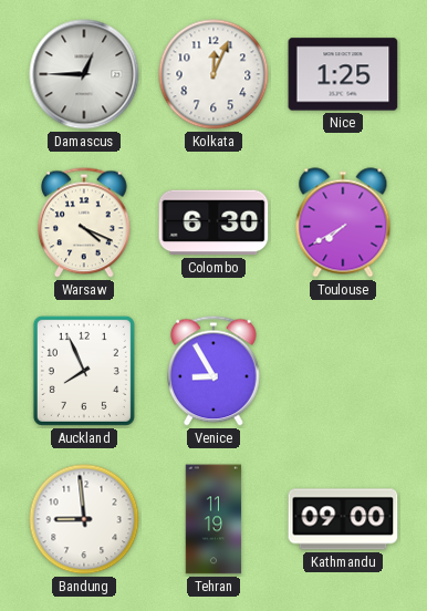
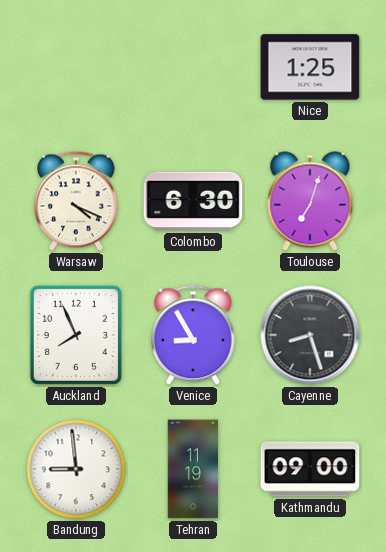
Damascus: 12:45 -> none
Kolkata: 12:04 -> none
Toulouse: 7:40 -> 7:03
Cayenne: none -> 8:27
